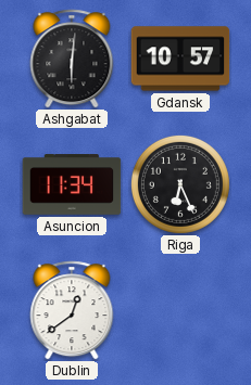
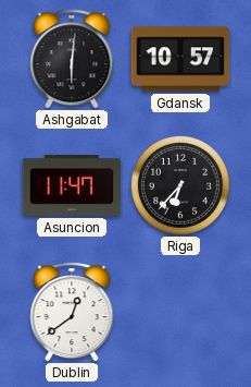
Asuncion: 11:34 -> 11:47
Riga: 6:26 -> 6:37
